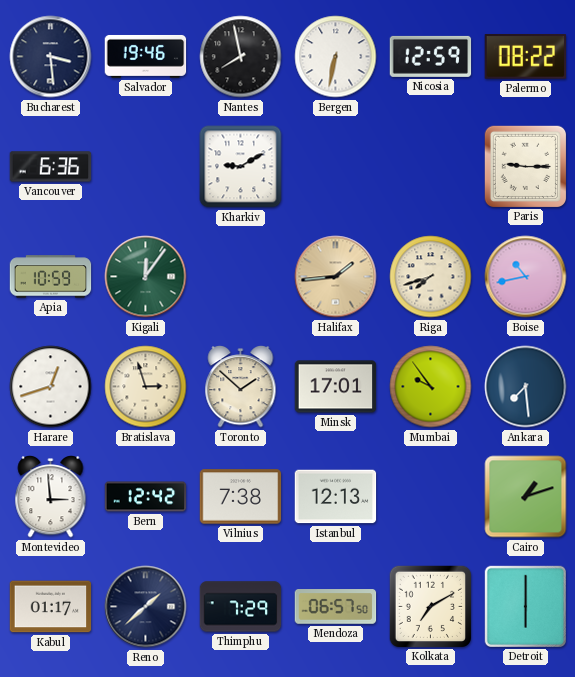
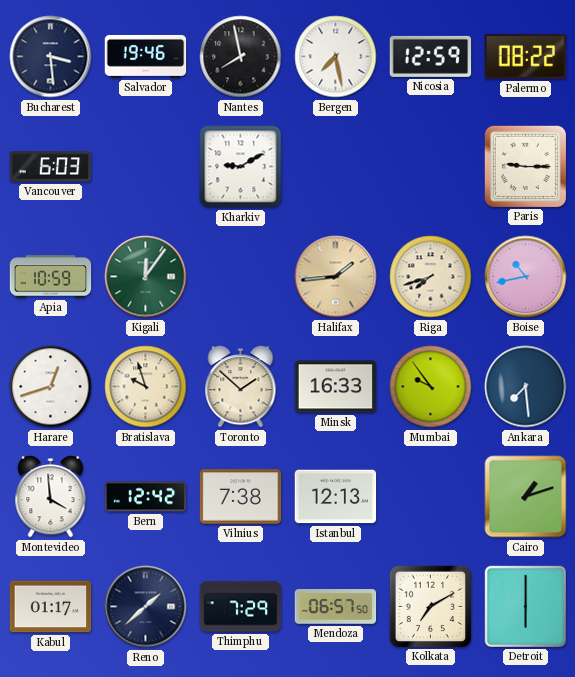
Bergen: 6:32 -> 7:28
Vancouver: 6:36 -> 6:03
Bratislava: 2:57 -> 9:57
Minsk: 17:01 -> 16:33
Montevideo: 2:59 -> 3:59
